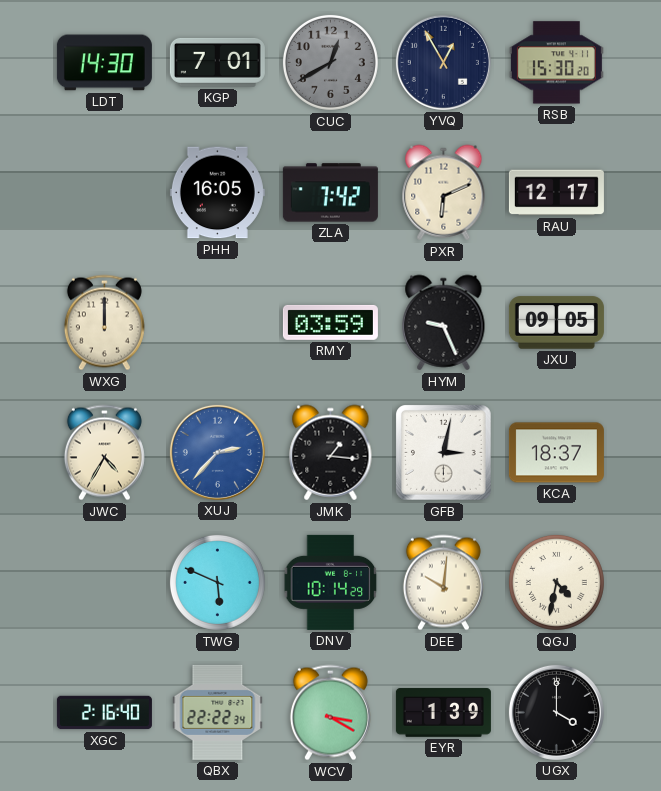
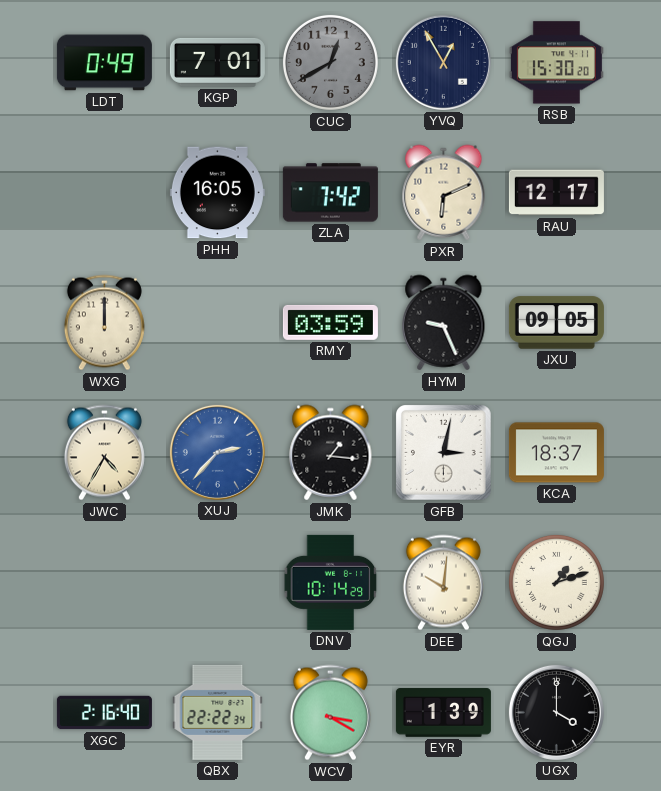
LDT: 14:30 -> 0:49
TWG: 5:49 -> none
QGJ: 4:32 -> 1:12
